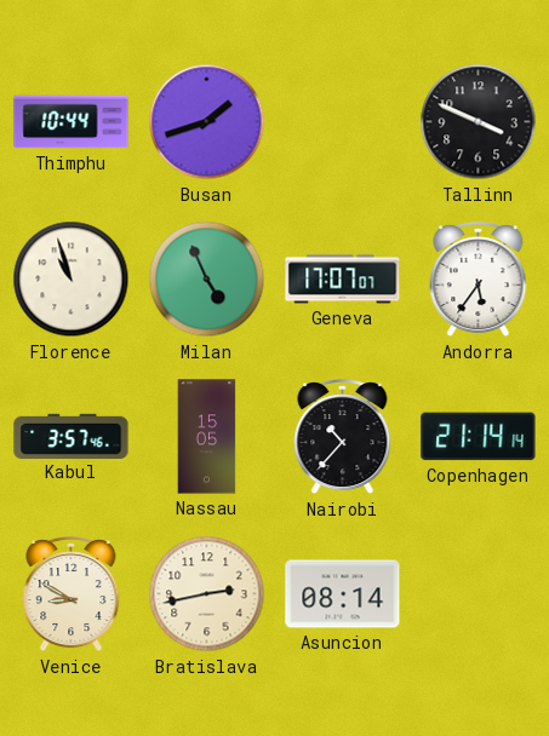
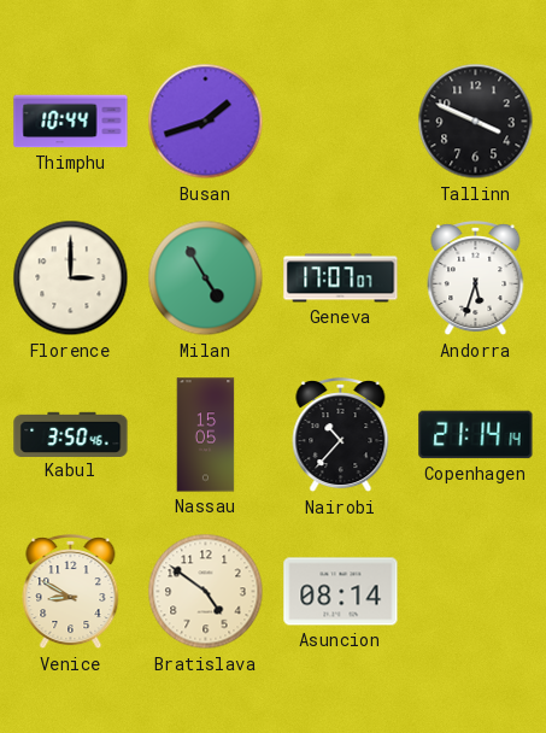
Florence: 10:57 -> 3:00
Milan: 4:56 -> 4:55
Andorra: 5:36 -> 5:33
Kabul: 3:57 -> 3:50
Bratislava: 2:43 -> 4:51
